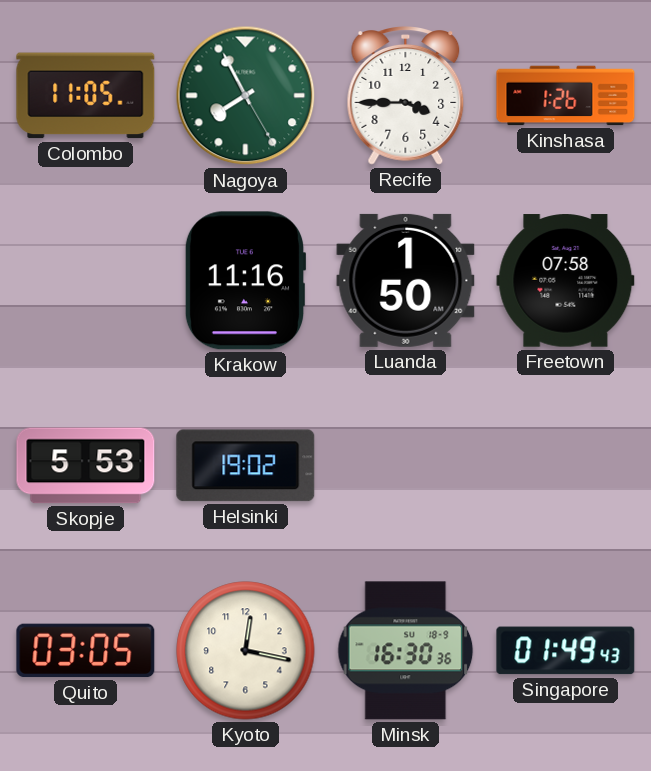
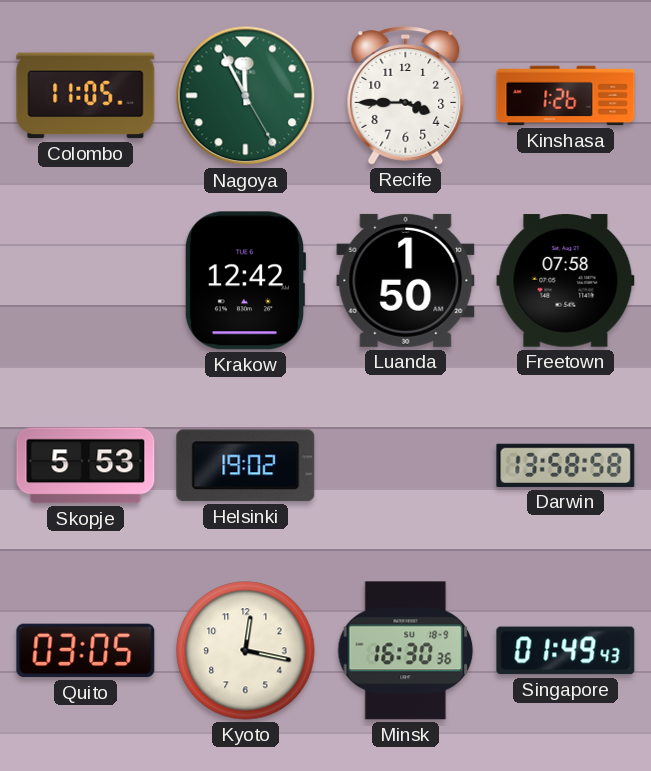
Nagoya: 7:55 -> 11:55
Krakow: 11:16 -> 12:42
Darwin: none -> 13:58
